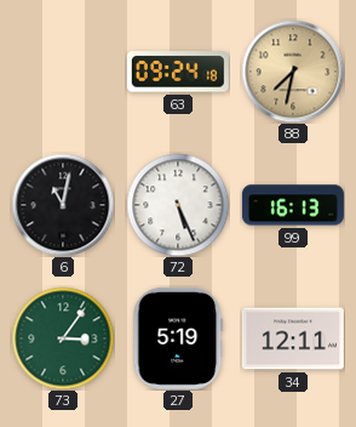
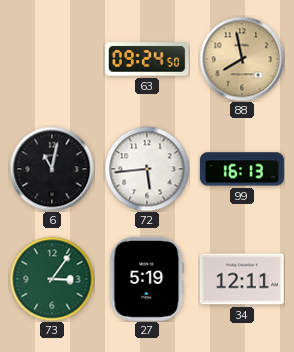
63: 09:24:18 -> 09:24:50
88: 7:32 -> 7:58
72: 5:26 -> 5:44
